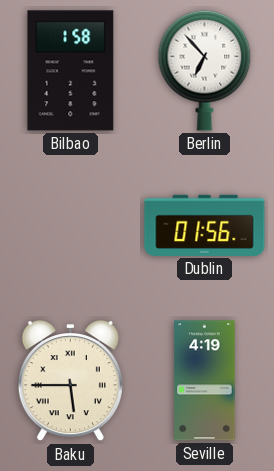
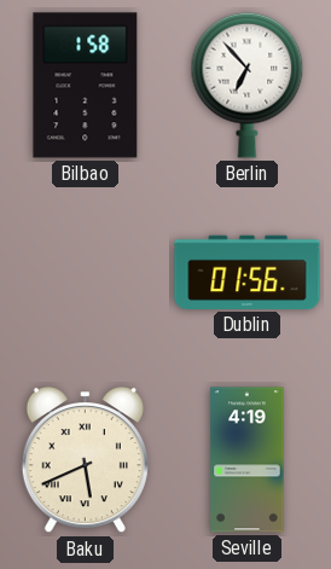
Baku: 5:45 -> 5:41
